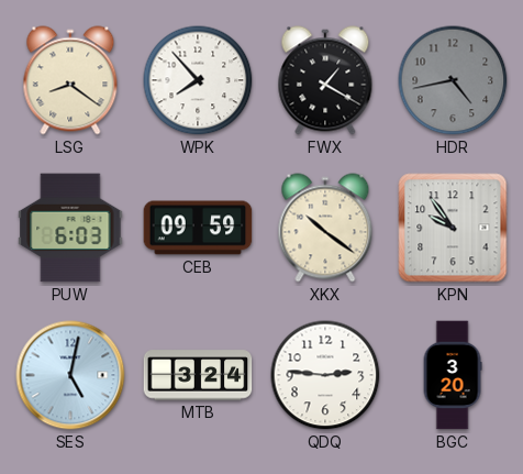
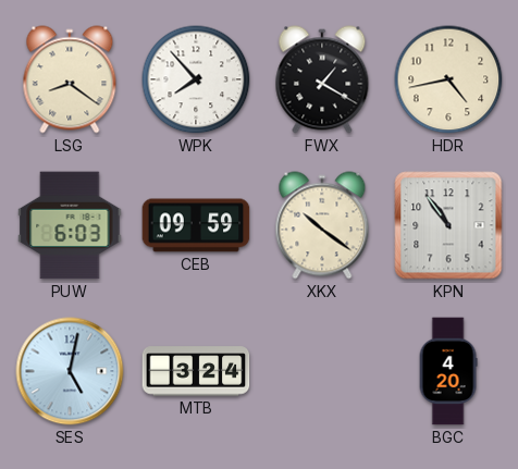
HDR dial: grey -> cream
KPN: 9:54 -> 10:54
QDQ: 2:46 -> none
BGC: 3:20 -> 4:20
